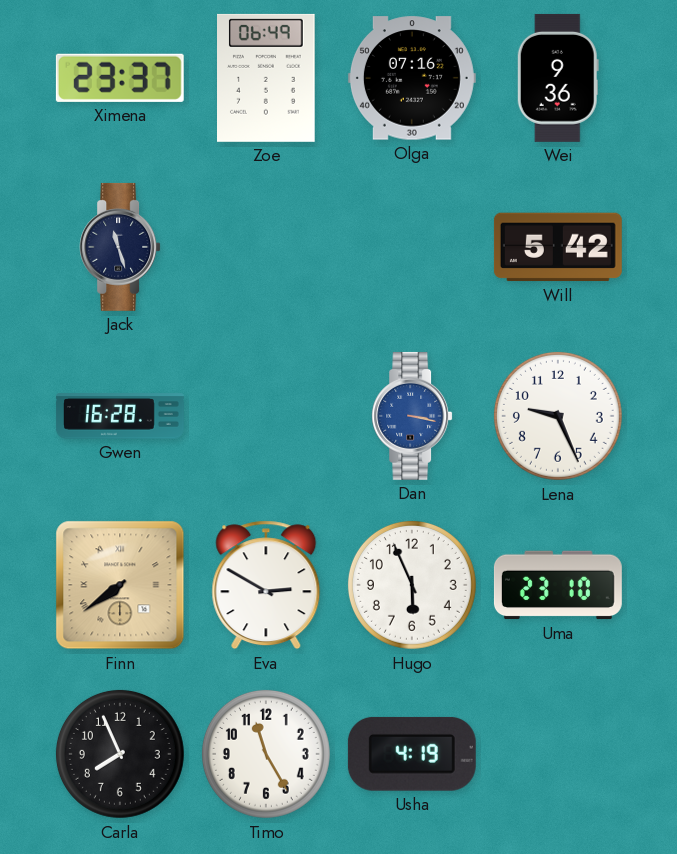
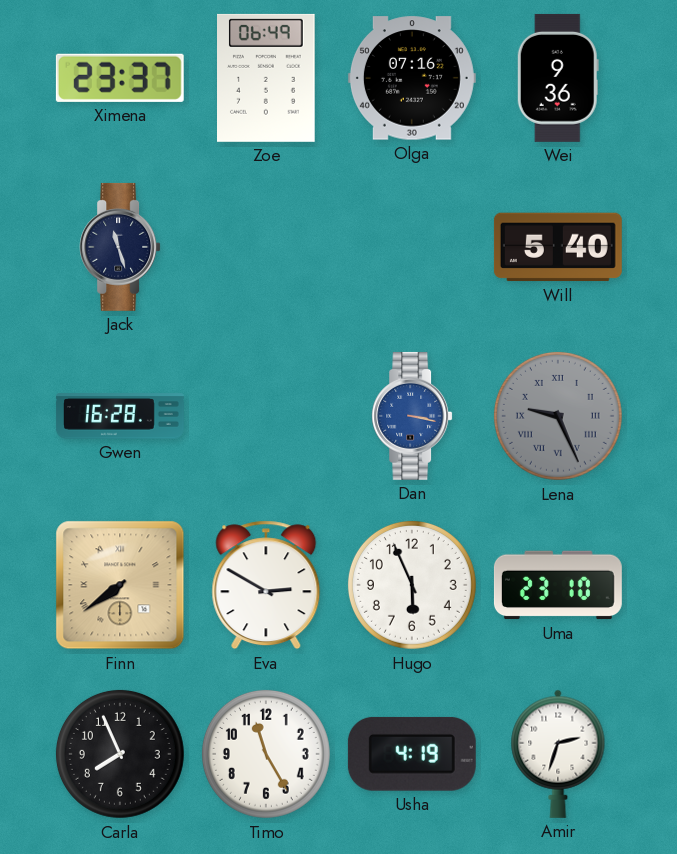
Will: 5:42 -> 5:40
Lena dial: white -> grey
Lena numerals: Arabic -> Roman
Amir: none -> 2:33
